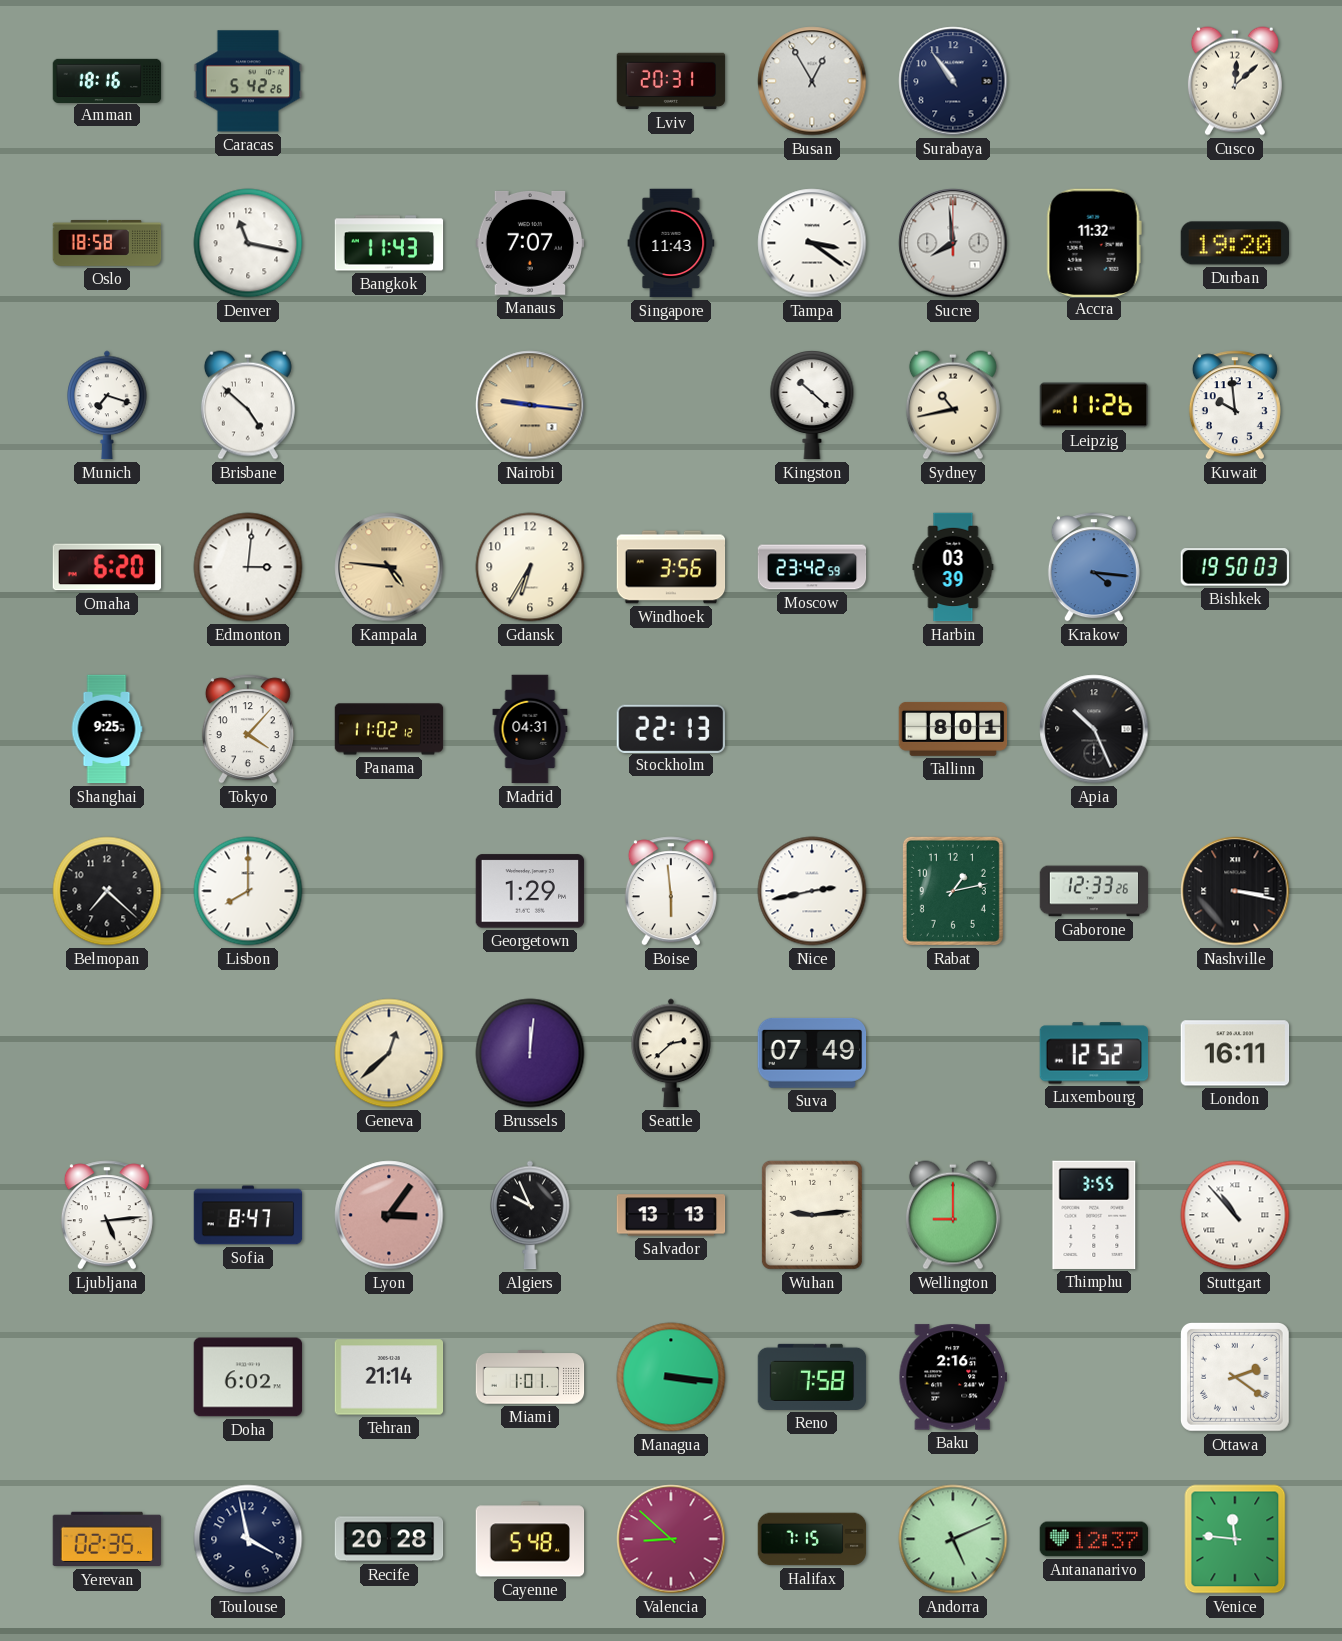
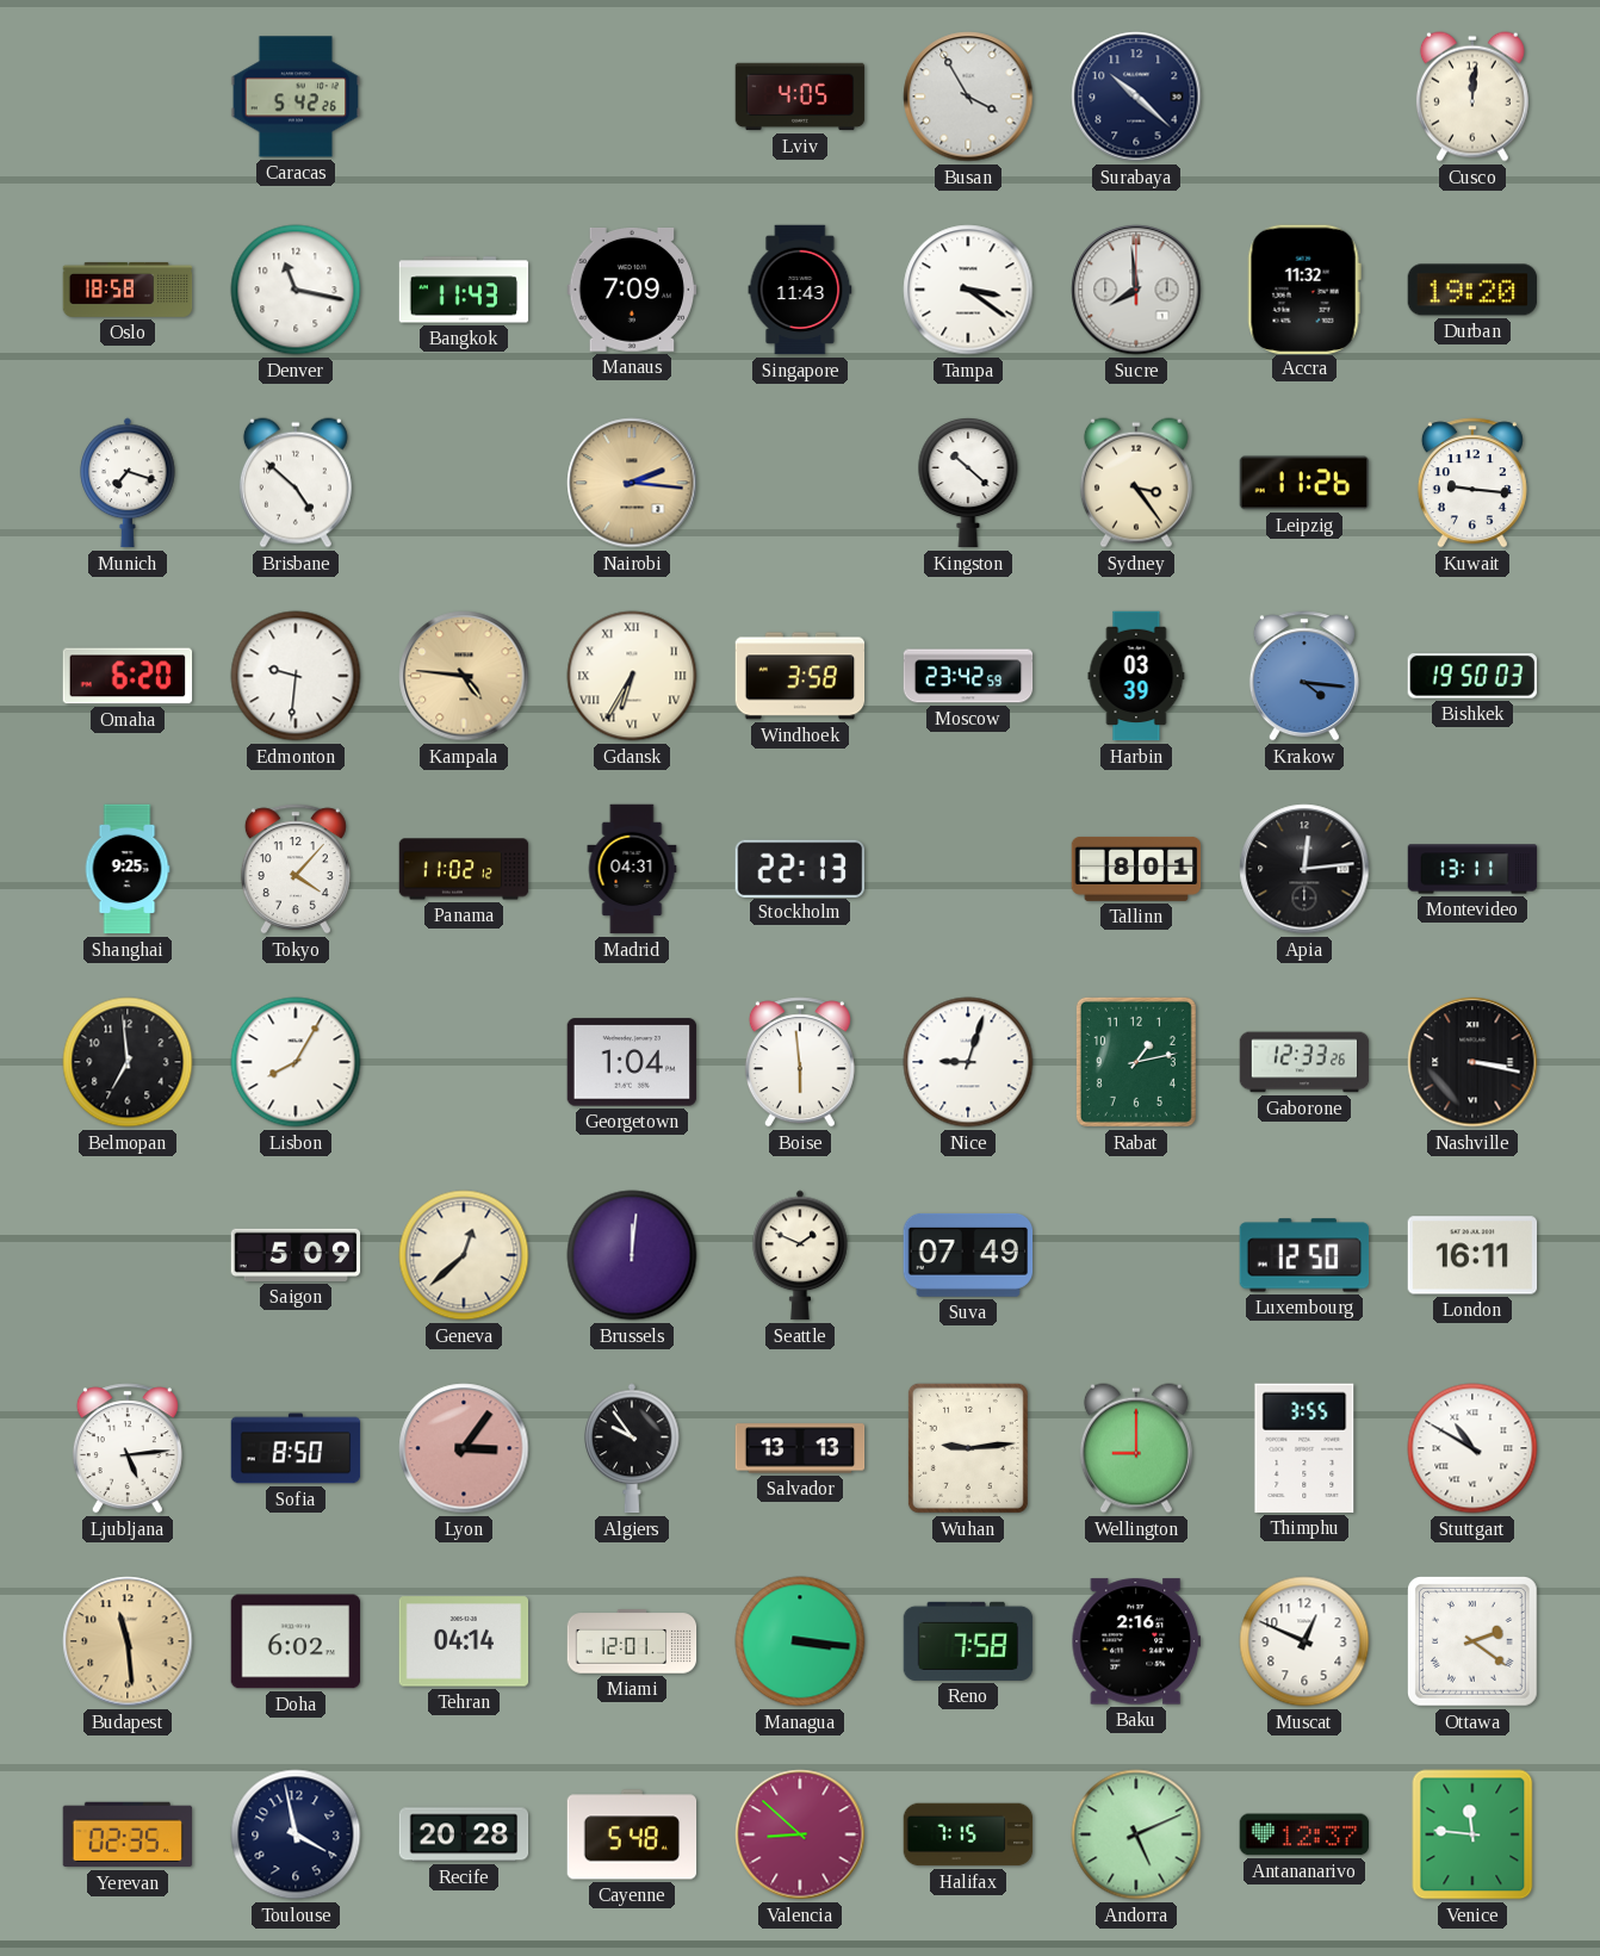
Amman: 18:16 -> none
Lviv: 20:31 -> 4:05
Busan: 12:55 -> 3:55
Surabaya: 10:54 -> 10:22
Cusco: 12:08 -> 12:01
Manaus: 7:07 -> 7:09
Nairobi: 9:16 -> 2:16
Sydney: 10:43 -> 3:24
Kuwait: 9:59 -> 9:16
Edmonton: 3:01 -> 9:31
Gdansk numerals: Arabic -> Roman
Windhoek: 3:56 -> 3:58
Apia: 10:26 -> 12:14
Montevideo: none -> 13:11
Belmopan: 7:22 -> 6:59
Lisbon: 8:00 -> 8:05
Georgetown: 1:29 -> 1:04
Nice: 2:43 -> 9:03
Saigon: none -> 5:09
Seattle: 2:38 -> 1:49
Luxembourg: 12:52 -> 12:50
Sofia: 8:47 -> 8:50
Algiers: 9:56 -> 9:54
Stuttgart: 10:53 -> 10:50
Budapest: none -> 11:29
Tehran: 21:14 -> 04:14
Miami: 1:01 -> 12:01
Muscat: none -> 12:49
